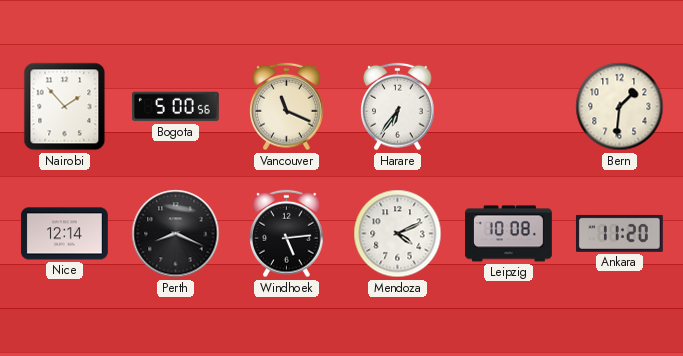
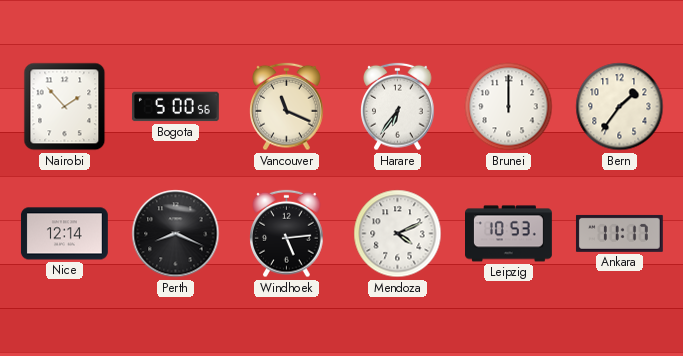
Brunei: none -> 12:00
Bern: 1:31 -> 1:36
Leipzig: 10:08 -> 10:53
Ankara: 11:20 -> 11:17
